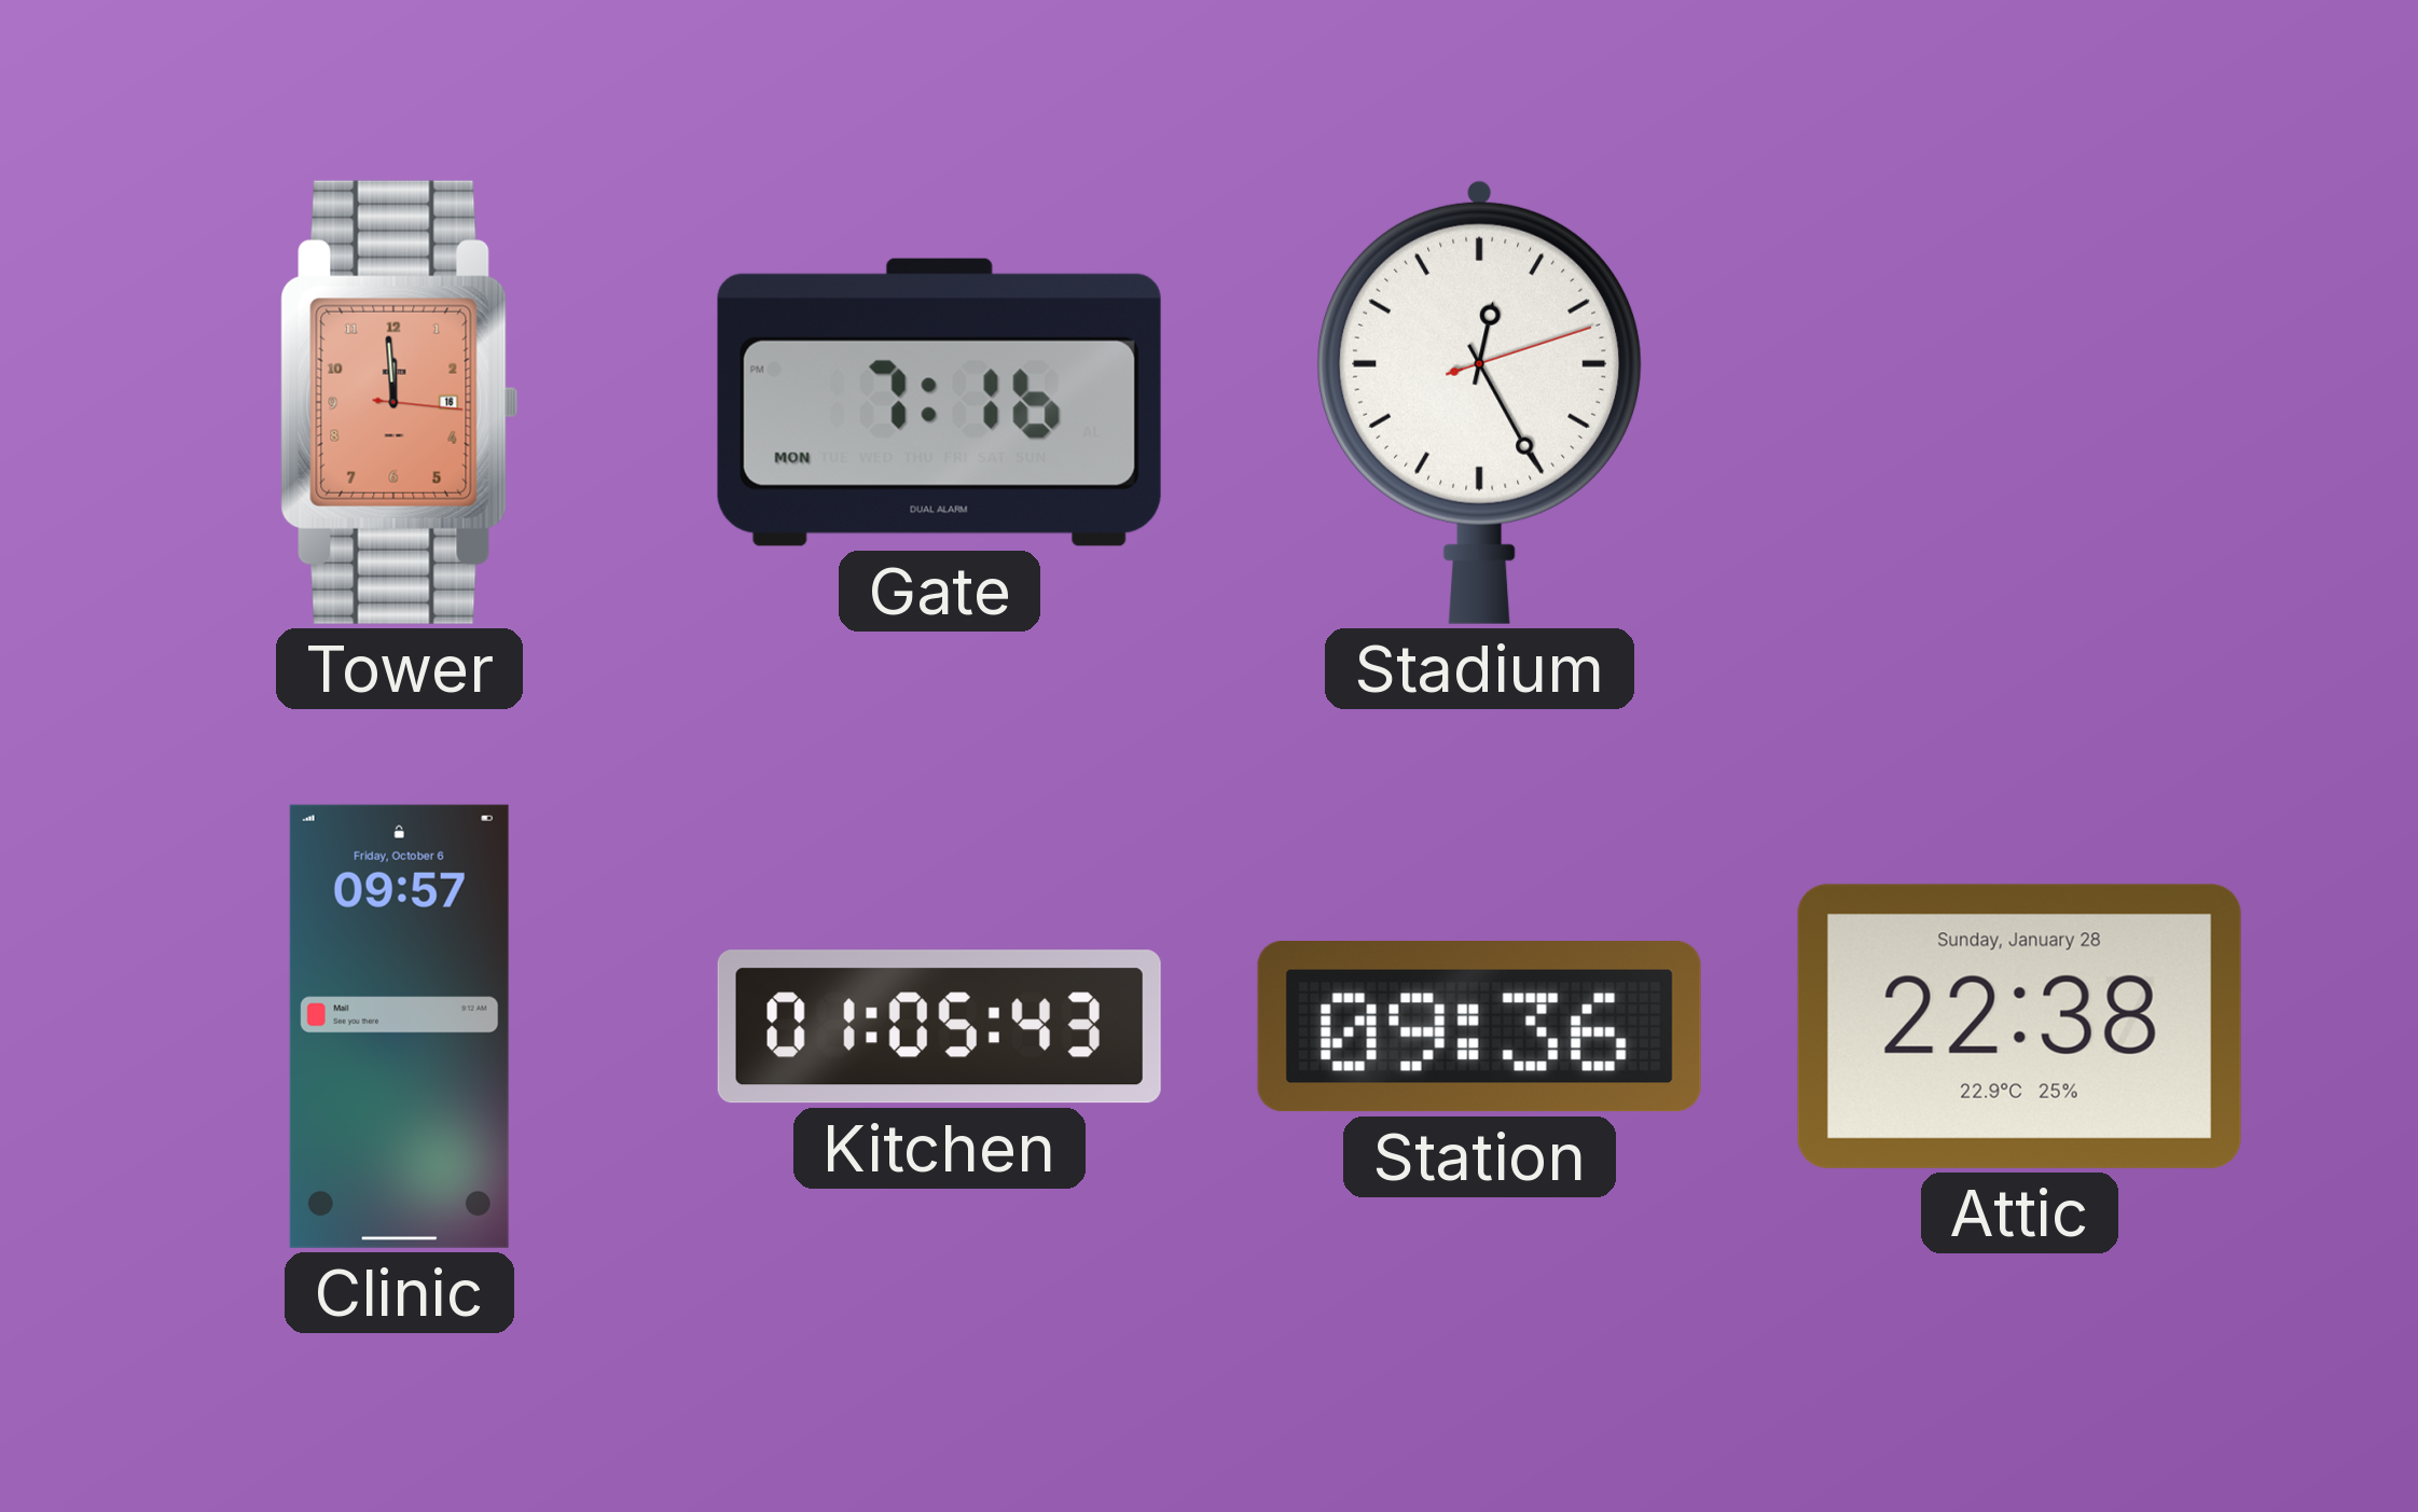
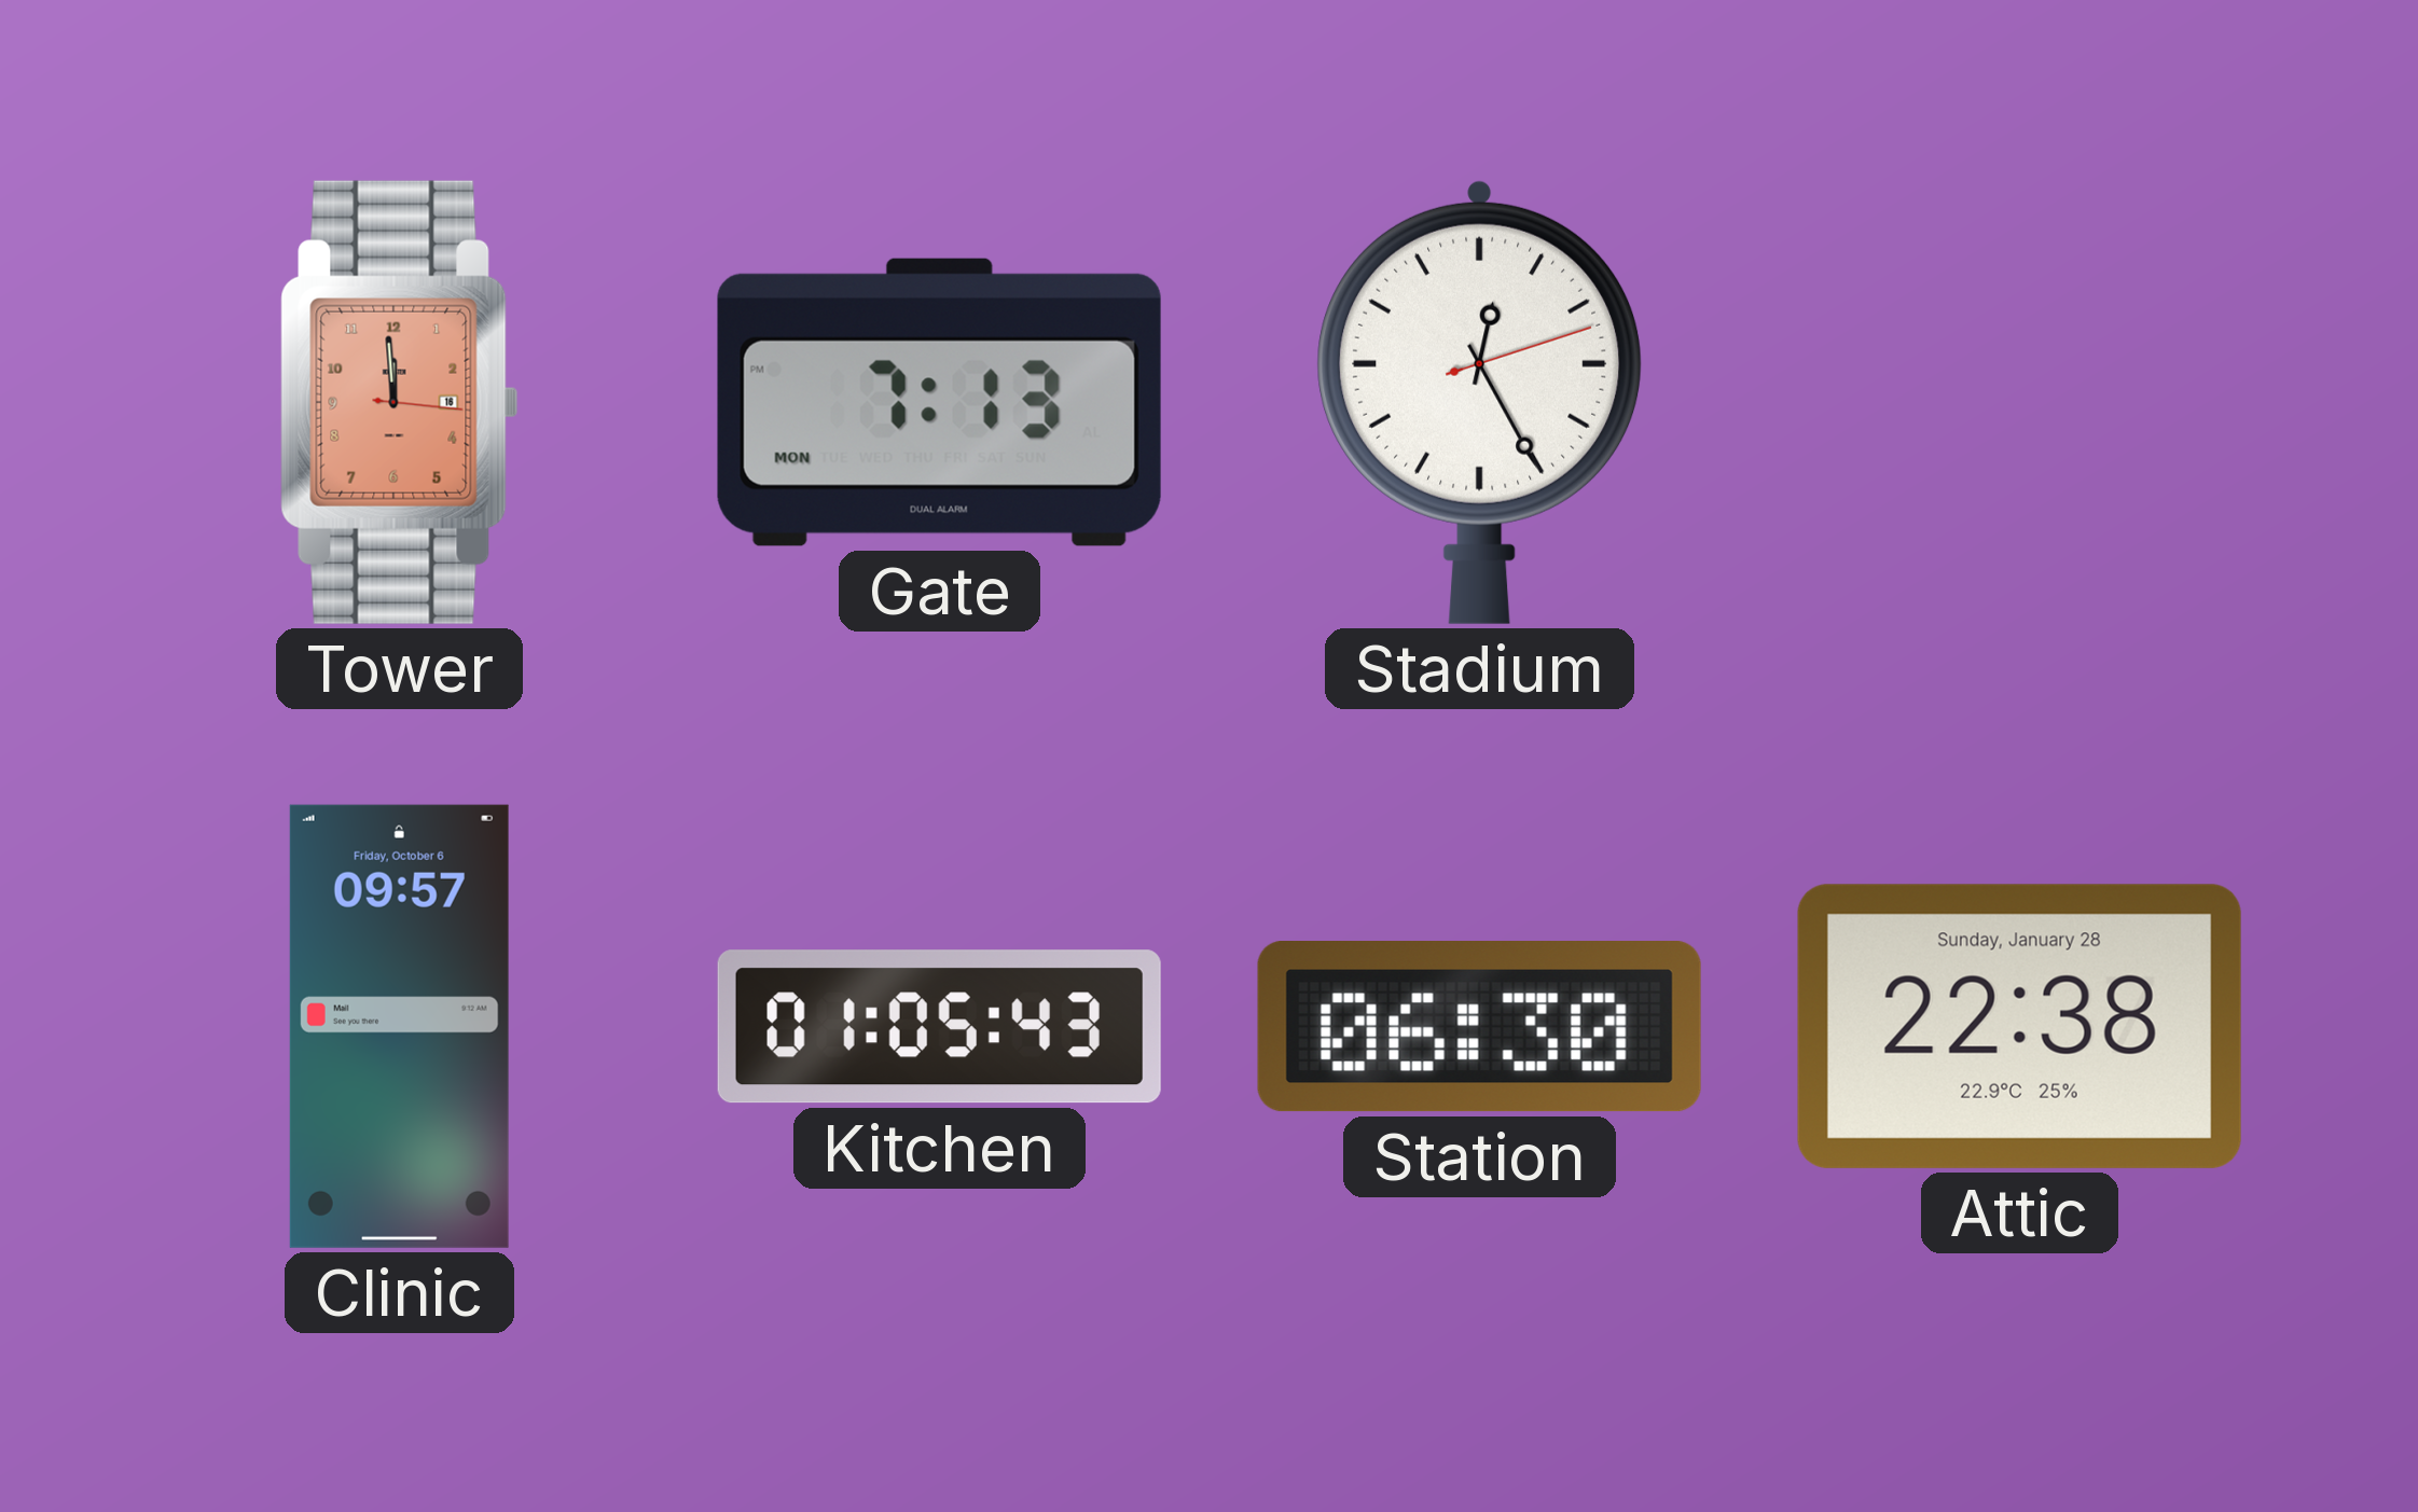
Gate: 7:16 -> 7:13
Station: 09:36 -> 06:30
